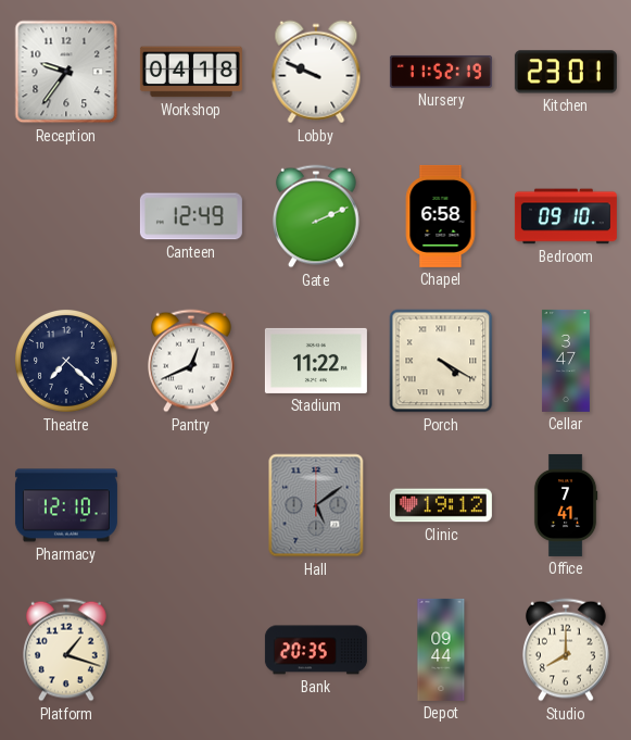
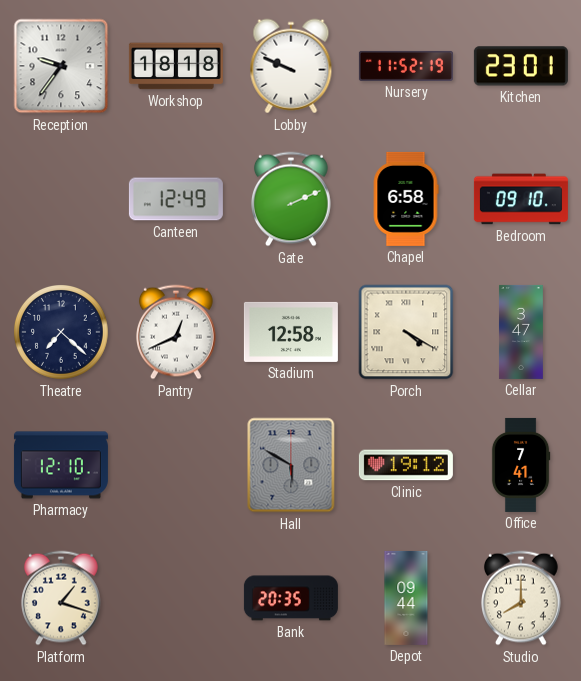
Workshop: 04:18 -> 18:18
Stadium: 11:22 -> 12:58
Hall: 5:09 -> 5:50
